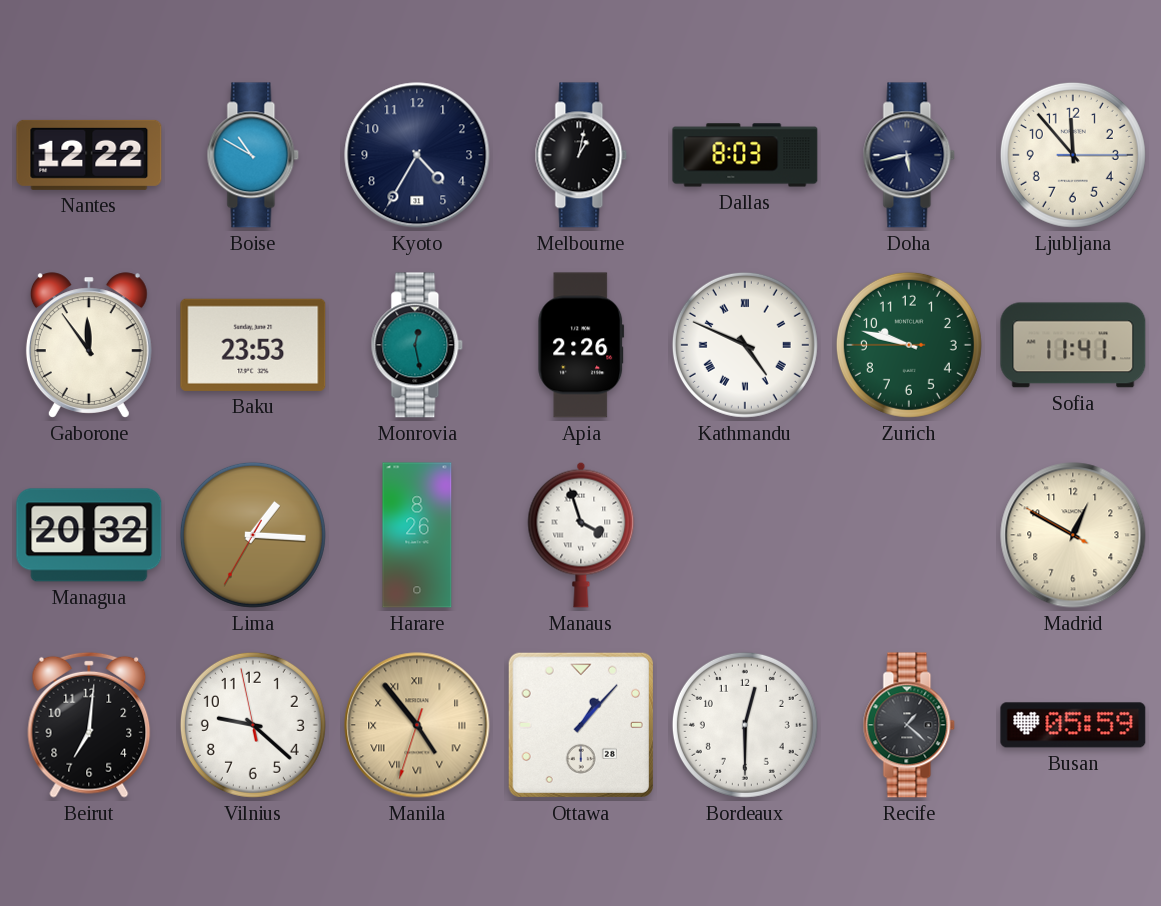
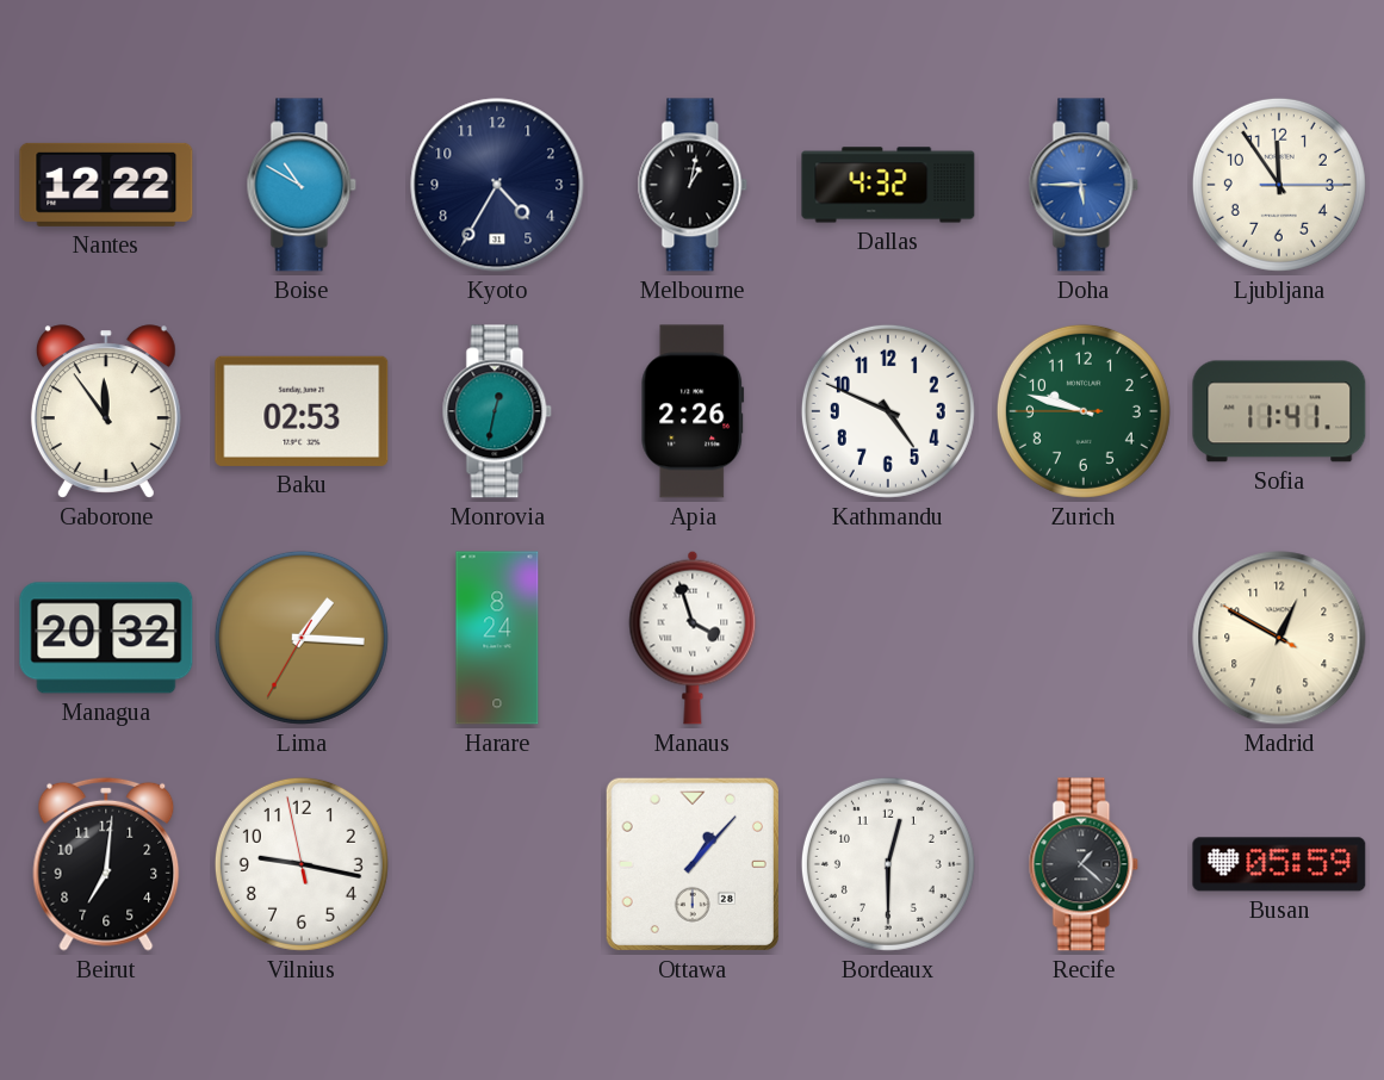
Dallas: 8:03 -> 4:32
Doha: 5:43 -> 5:45
Doha dial: navy -> blue
Ljubljana: 11:53 -> 11:54
Baku: 23:53 -> 02:53
Monrovia: 12:28 -> 12:32
Kathmandu numerals: Roman -> Arabic
Harare: 8:26 -> 8:24
Vilnius: 9:21 -> 9:16
Manila: 4:53 -> none
